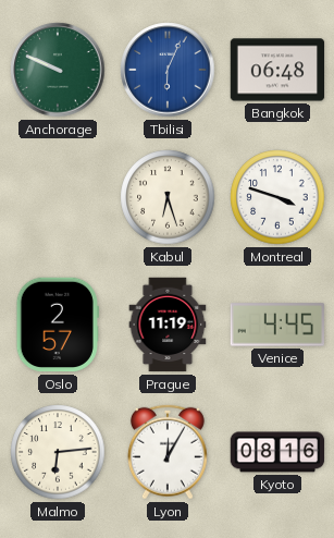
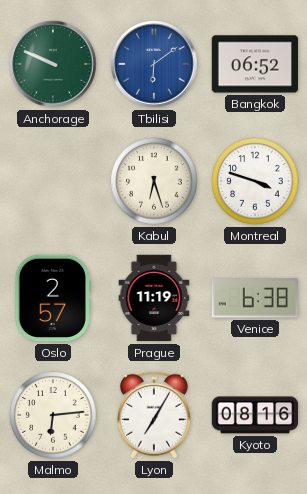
Tbilisi: 6:04 -> 6:09
Bangkok: 06:48 -> 06:52
Venice: 4:45 -> 6:38
Lyon: 12:05 -> 7:05
